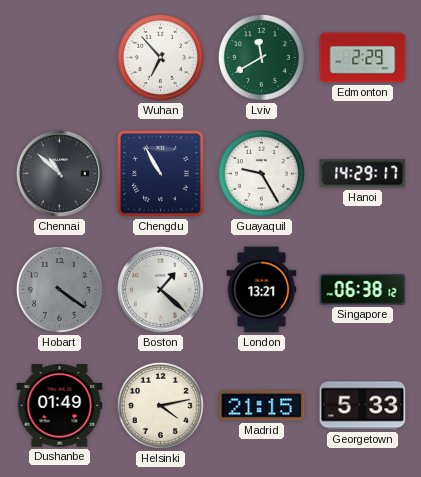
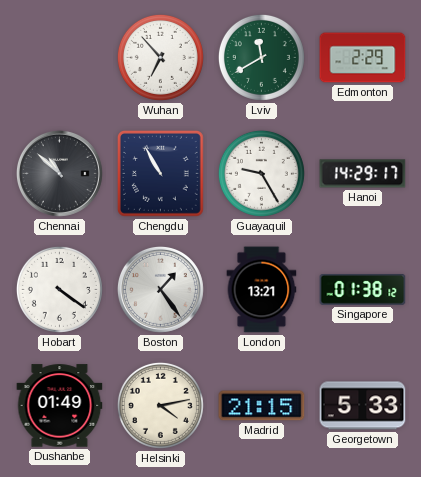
Hobart dial: grey -> white
Boston: 1:22 -> 1:24
Singapore: 06:38 -> 01:38
